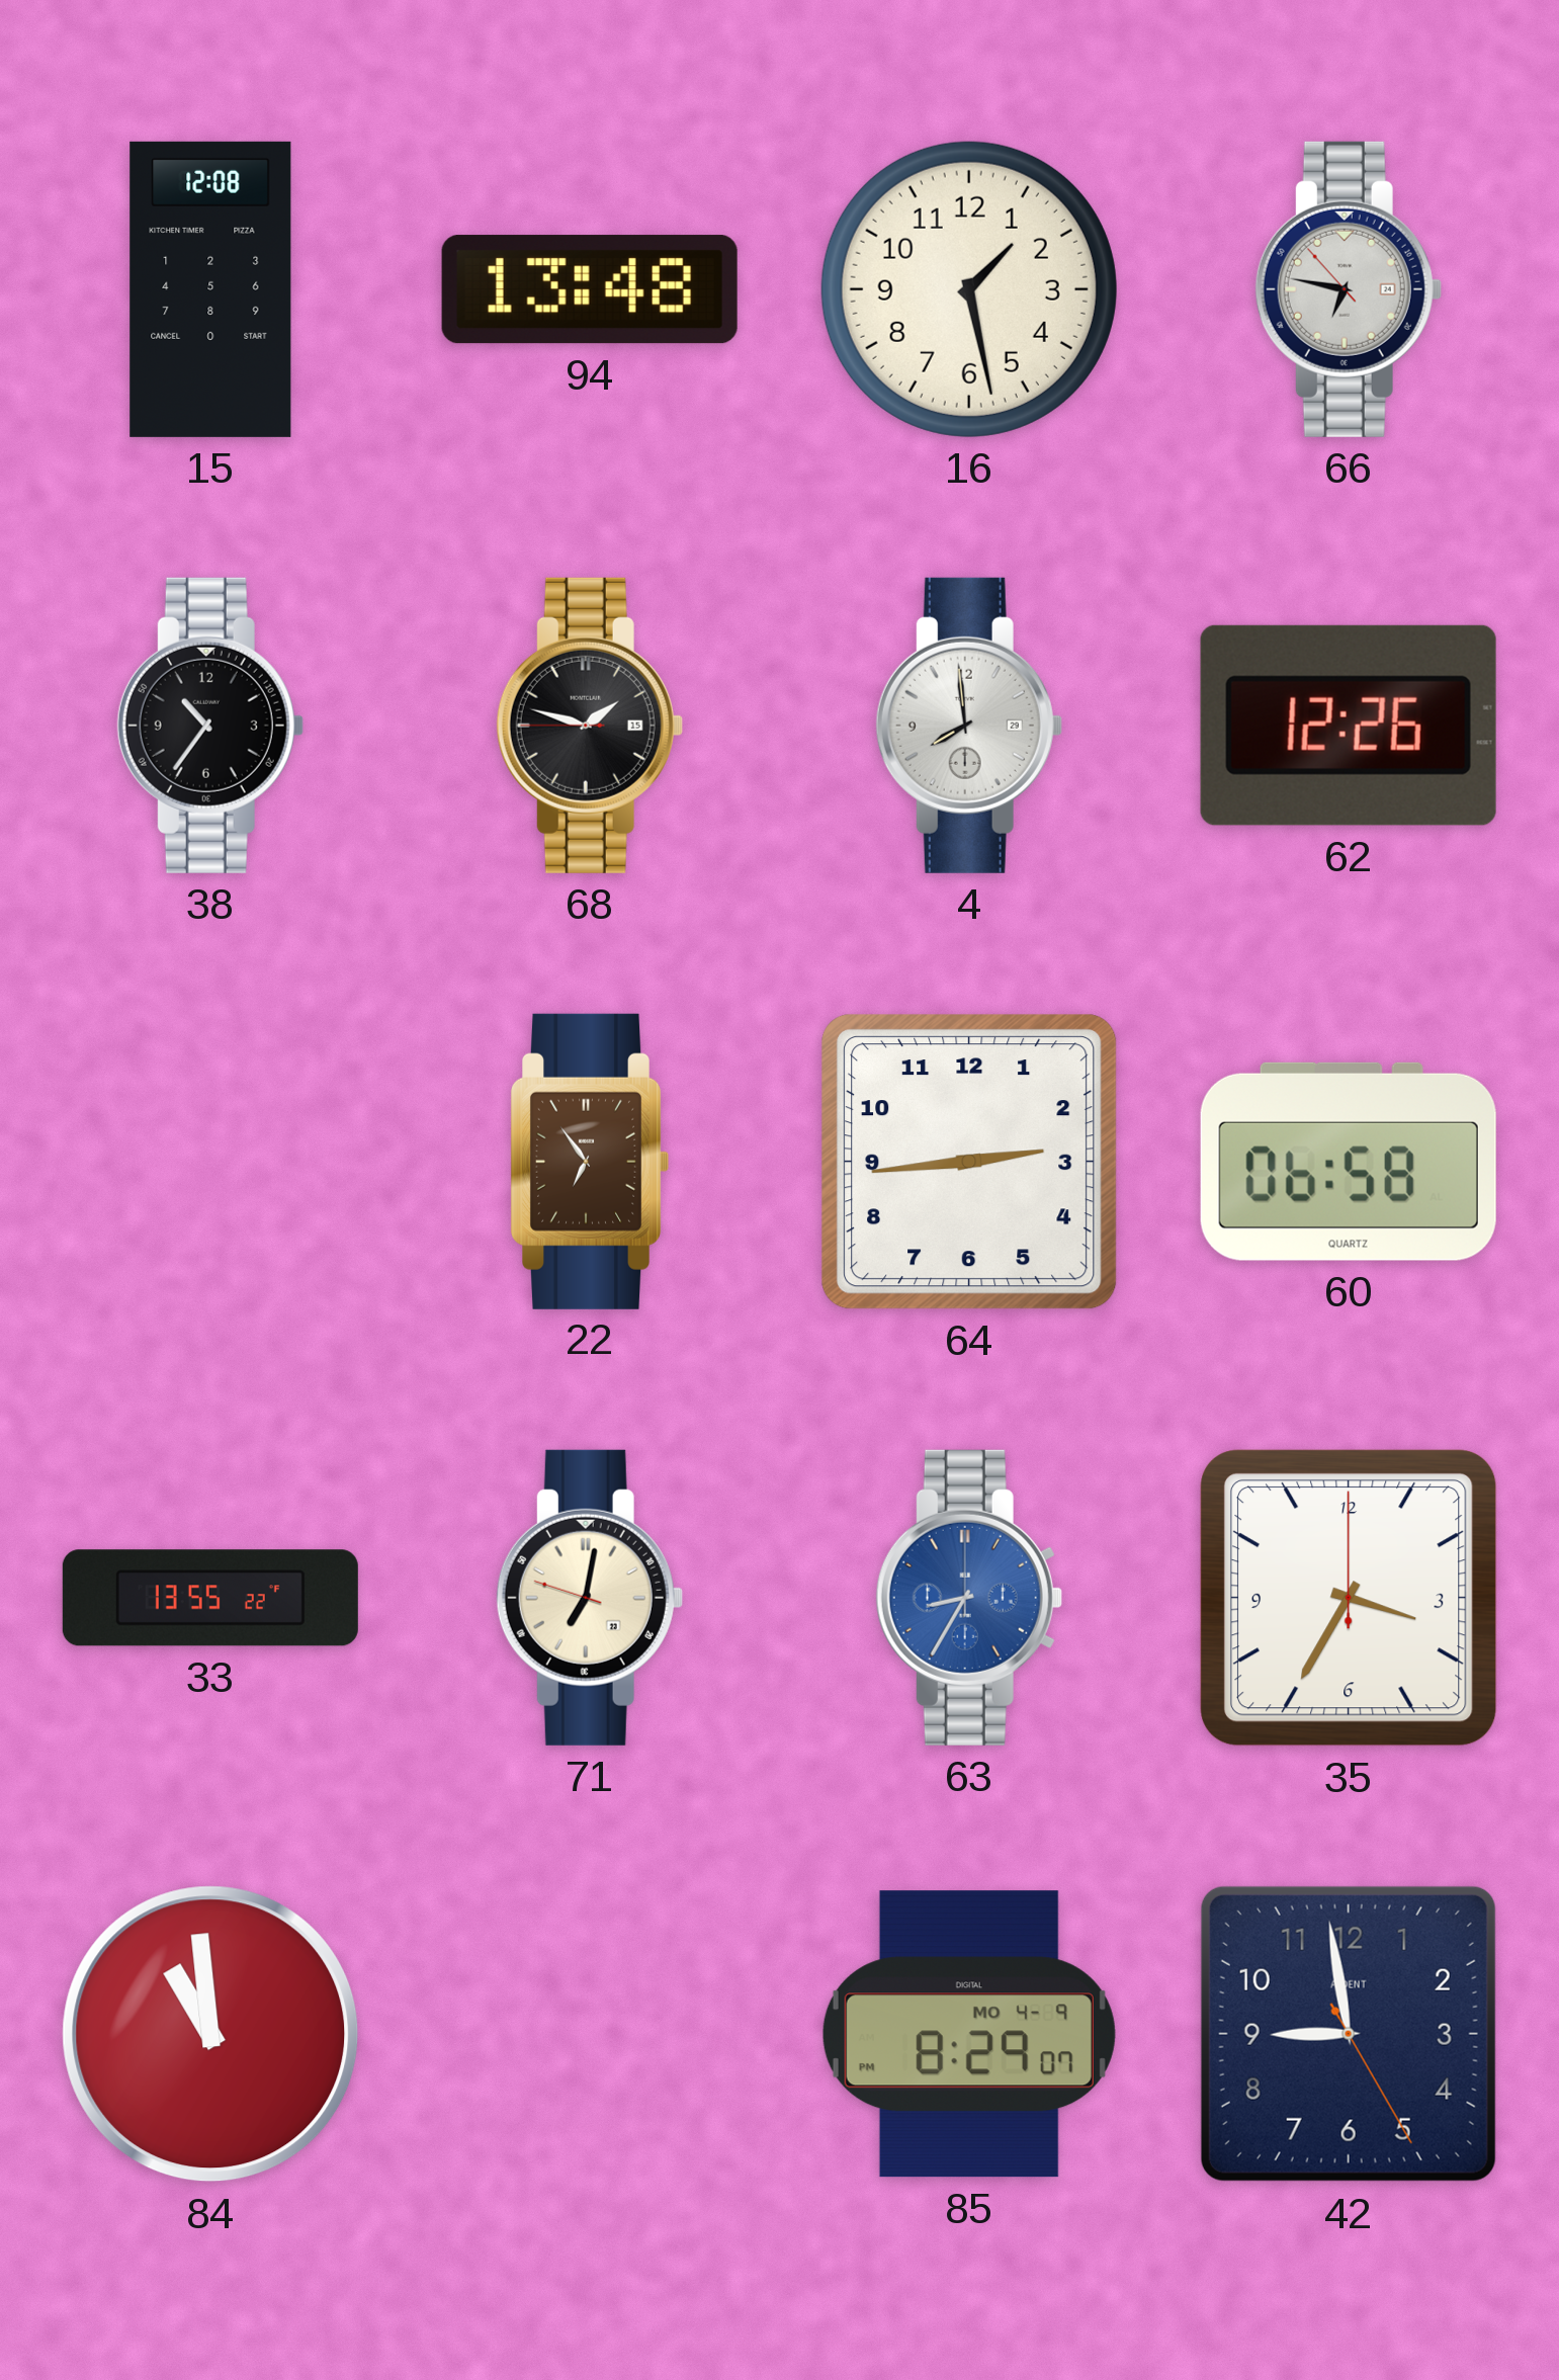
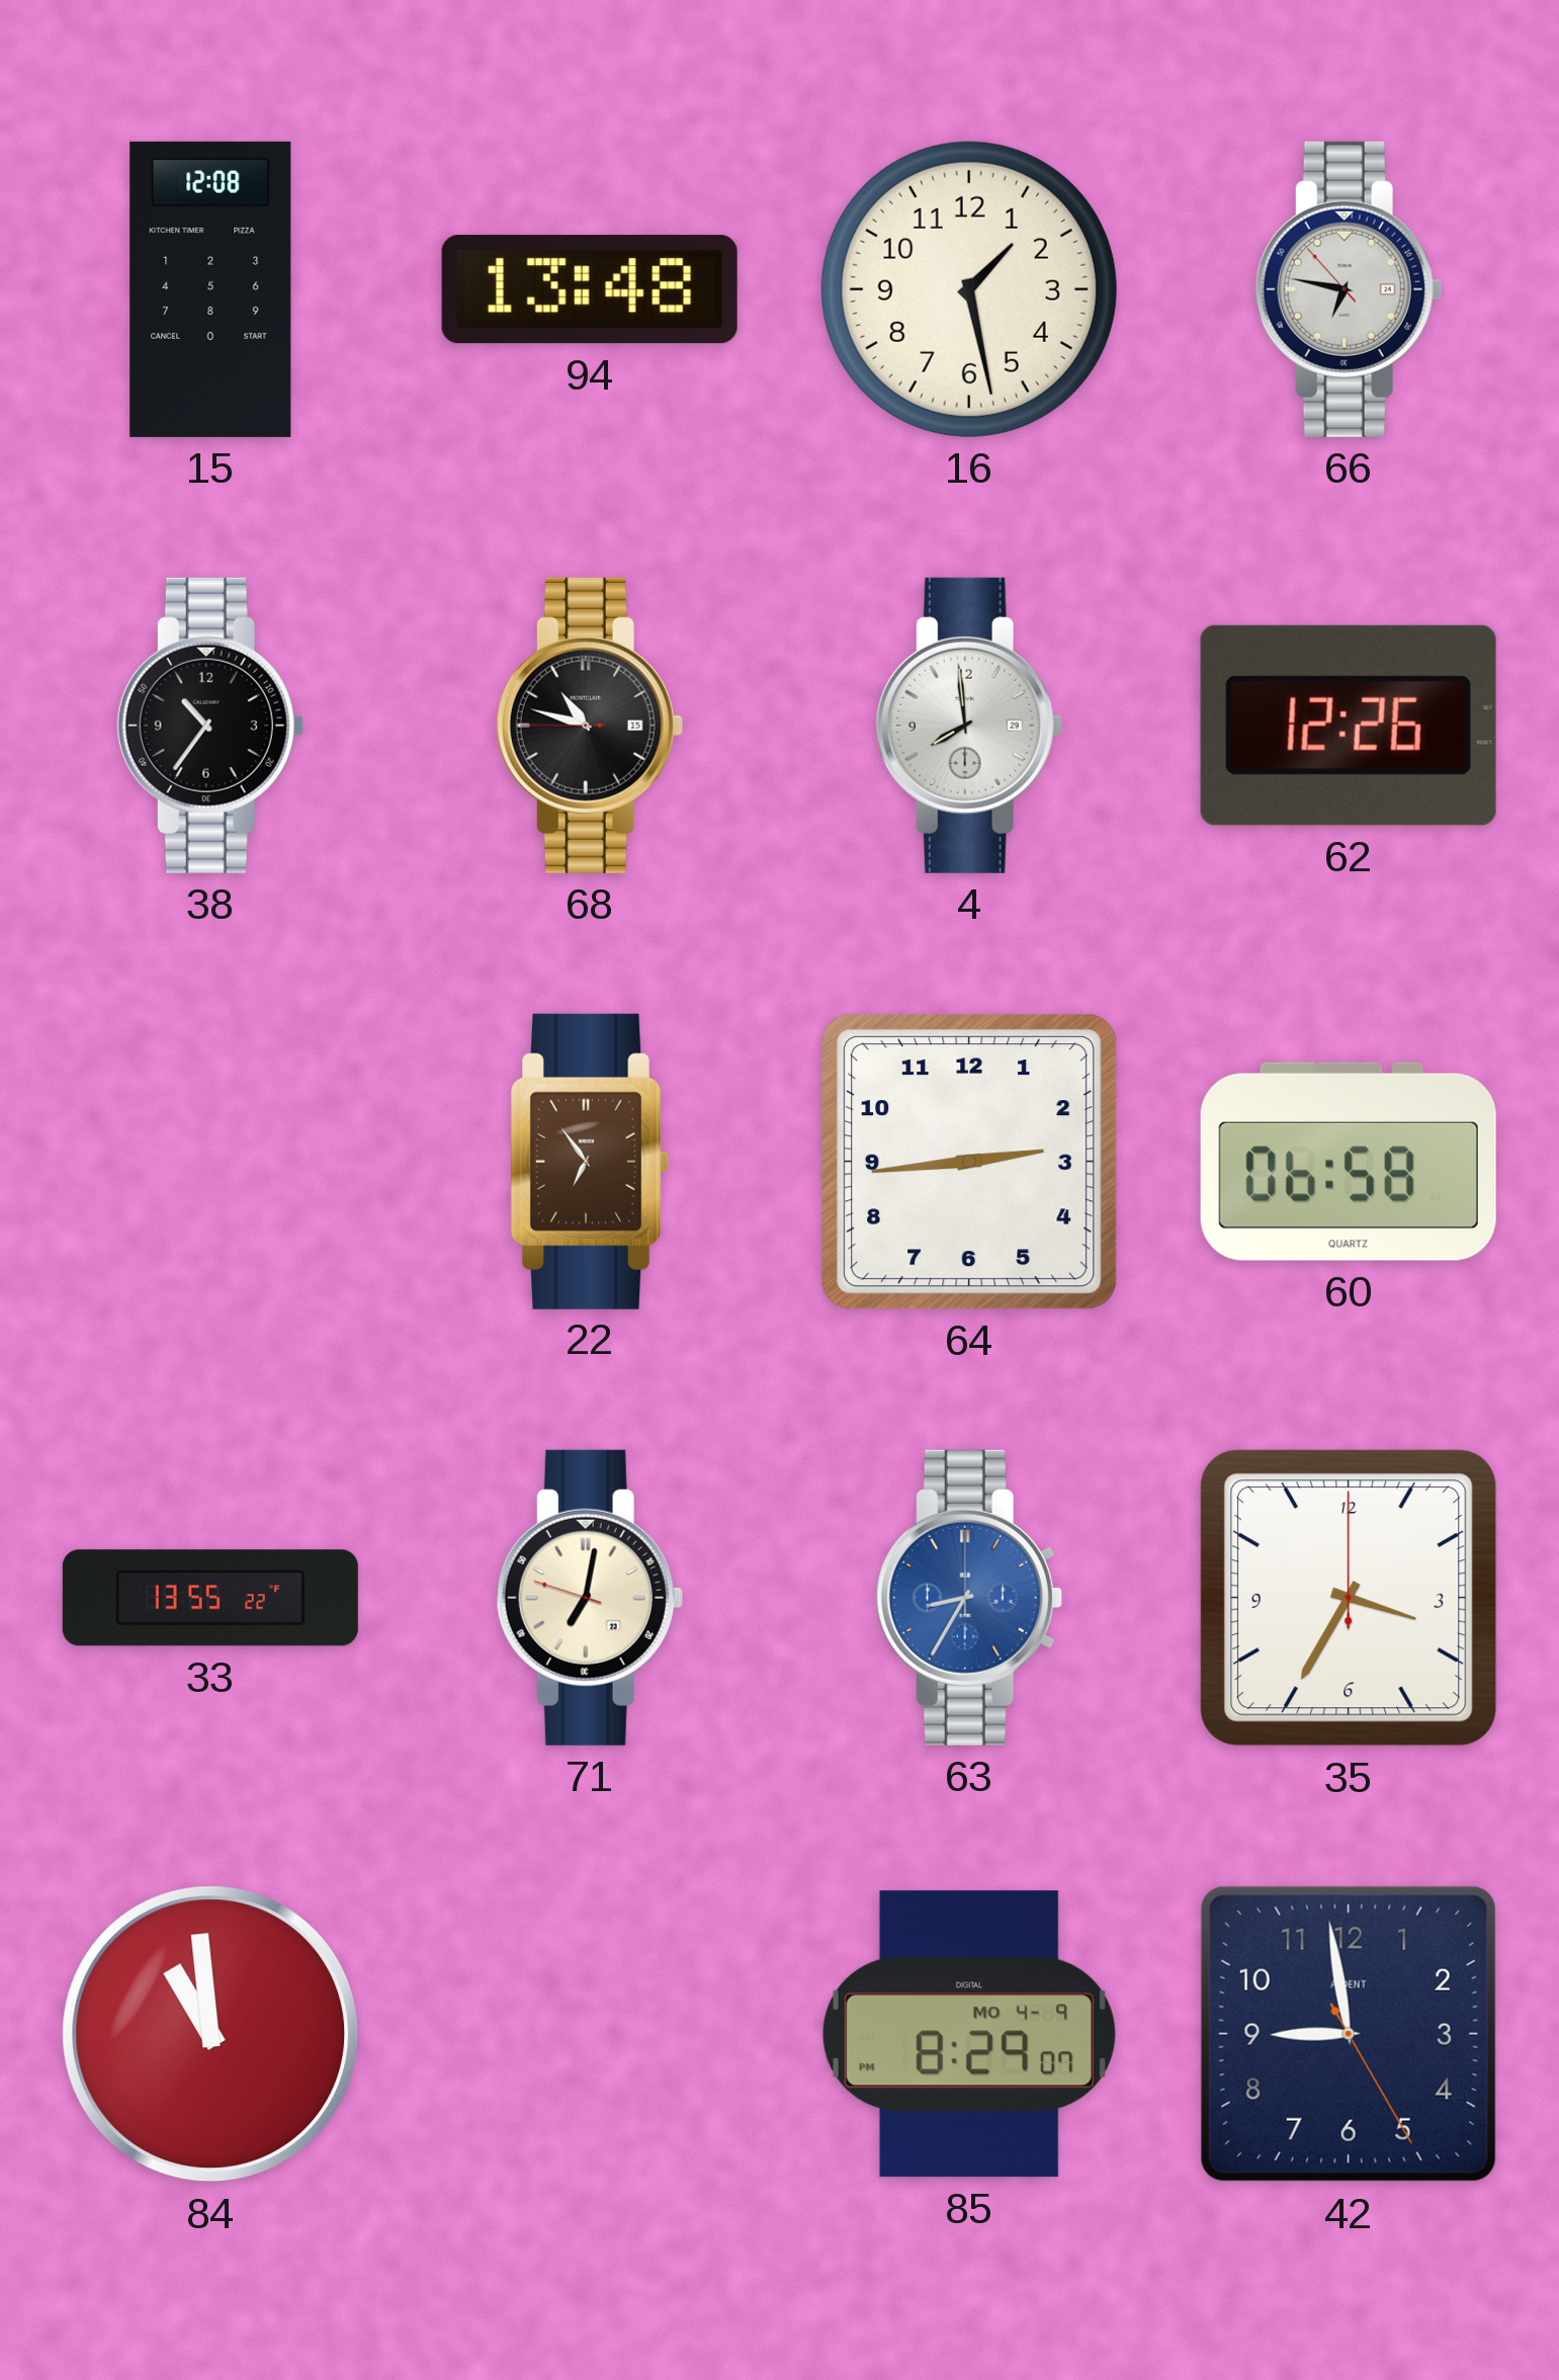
68: 1:47 -> 10:47
